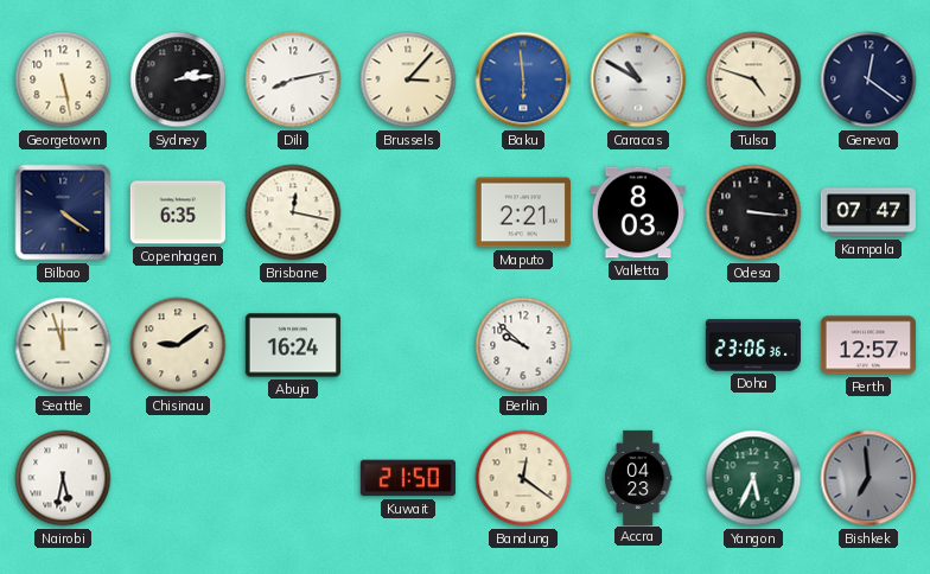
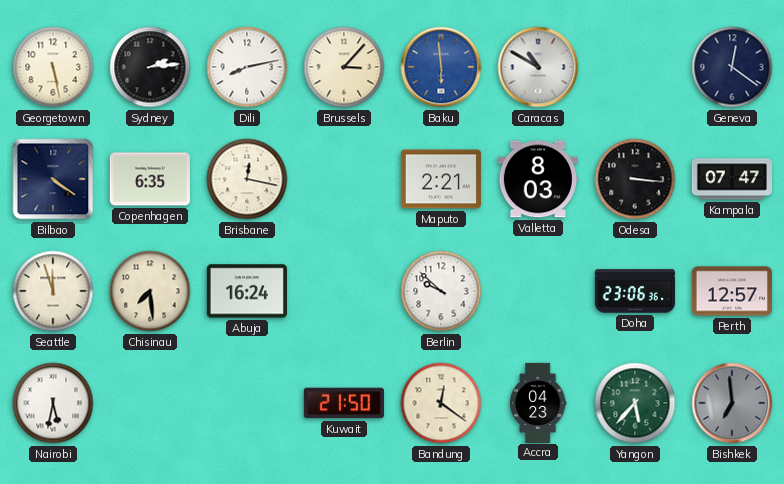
Tulsa: 4:48 -> none
Chisinau: 9:09 -> 7:29
Yangon: 5:34 -> 5:37
